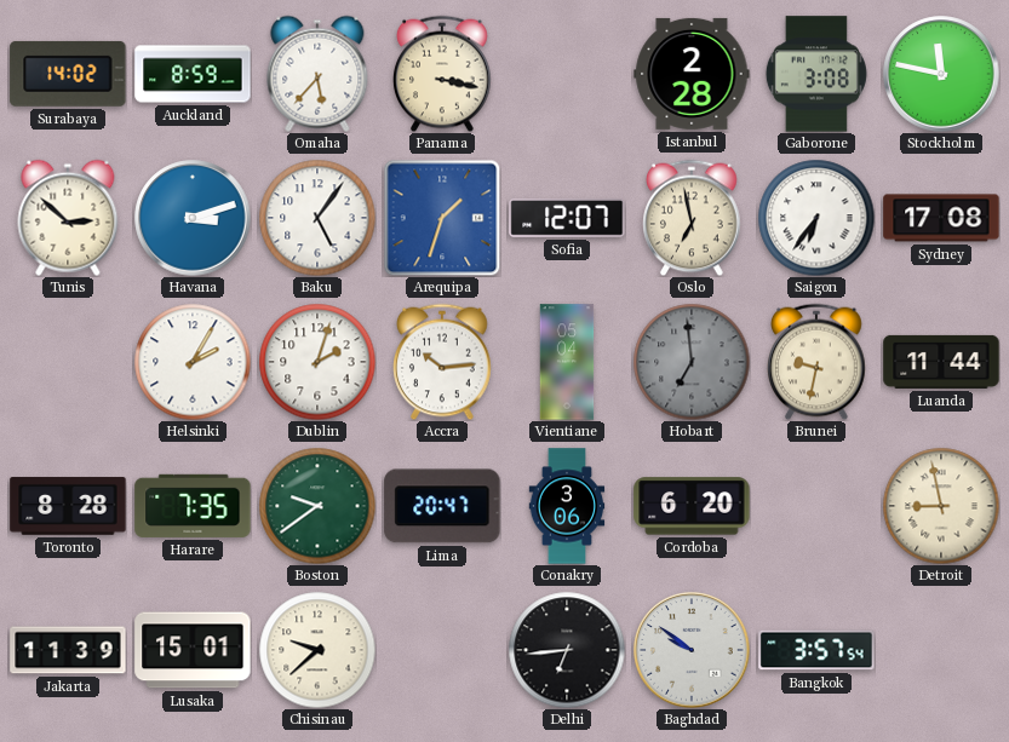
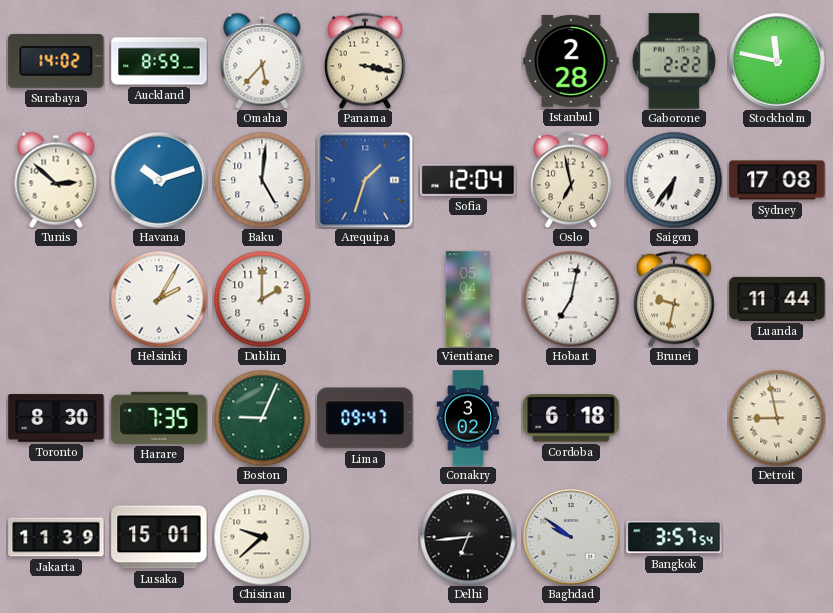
Gaborone: 3:08 -> 2:22
Havana: 3:12 -> 10:12
Baku: 5:06 -> 5:01
Sofia: 12:07 -> 12:04
Dublin: 2:03 -> 2:00
Accra: 10:14 -> none
Hobart: 6:59 -> 7:02
Hobart dial: grey -> white
Toronto: 8:28 -> 8:30
Boston: 9:39 -> 9:04
Lima: 20:47 -> 09:47
Conakry: 3:06 -> 3:02
Cordoba: 6:20 -> 6:18
